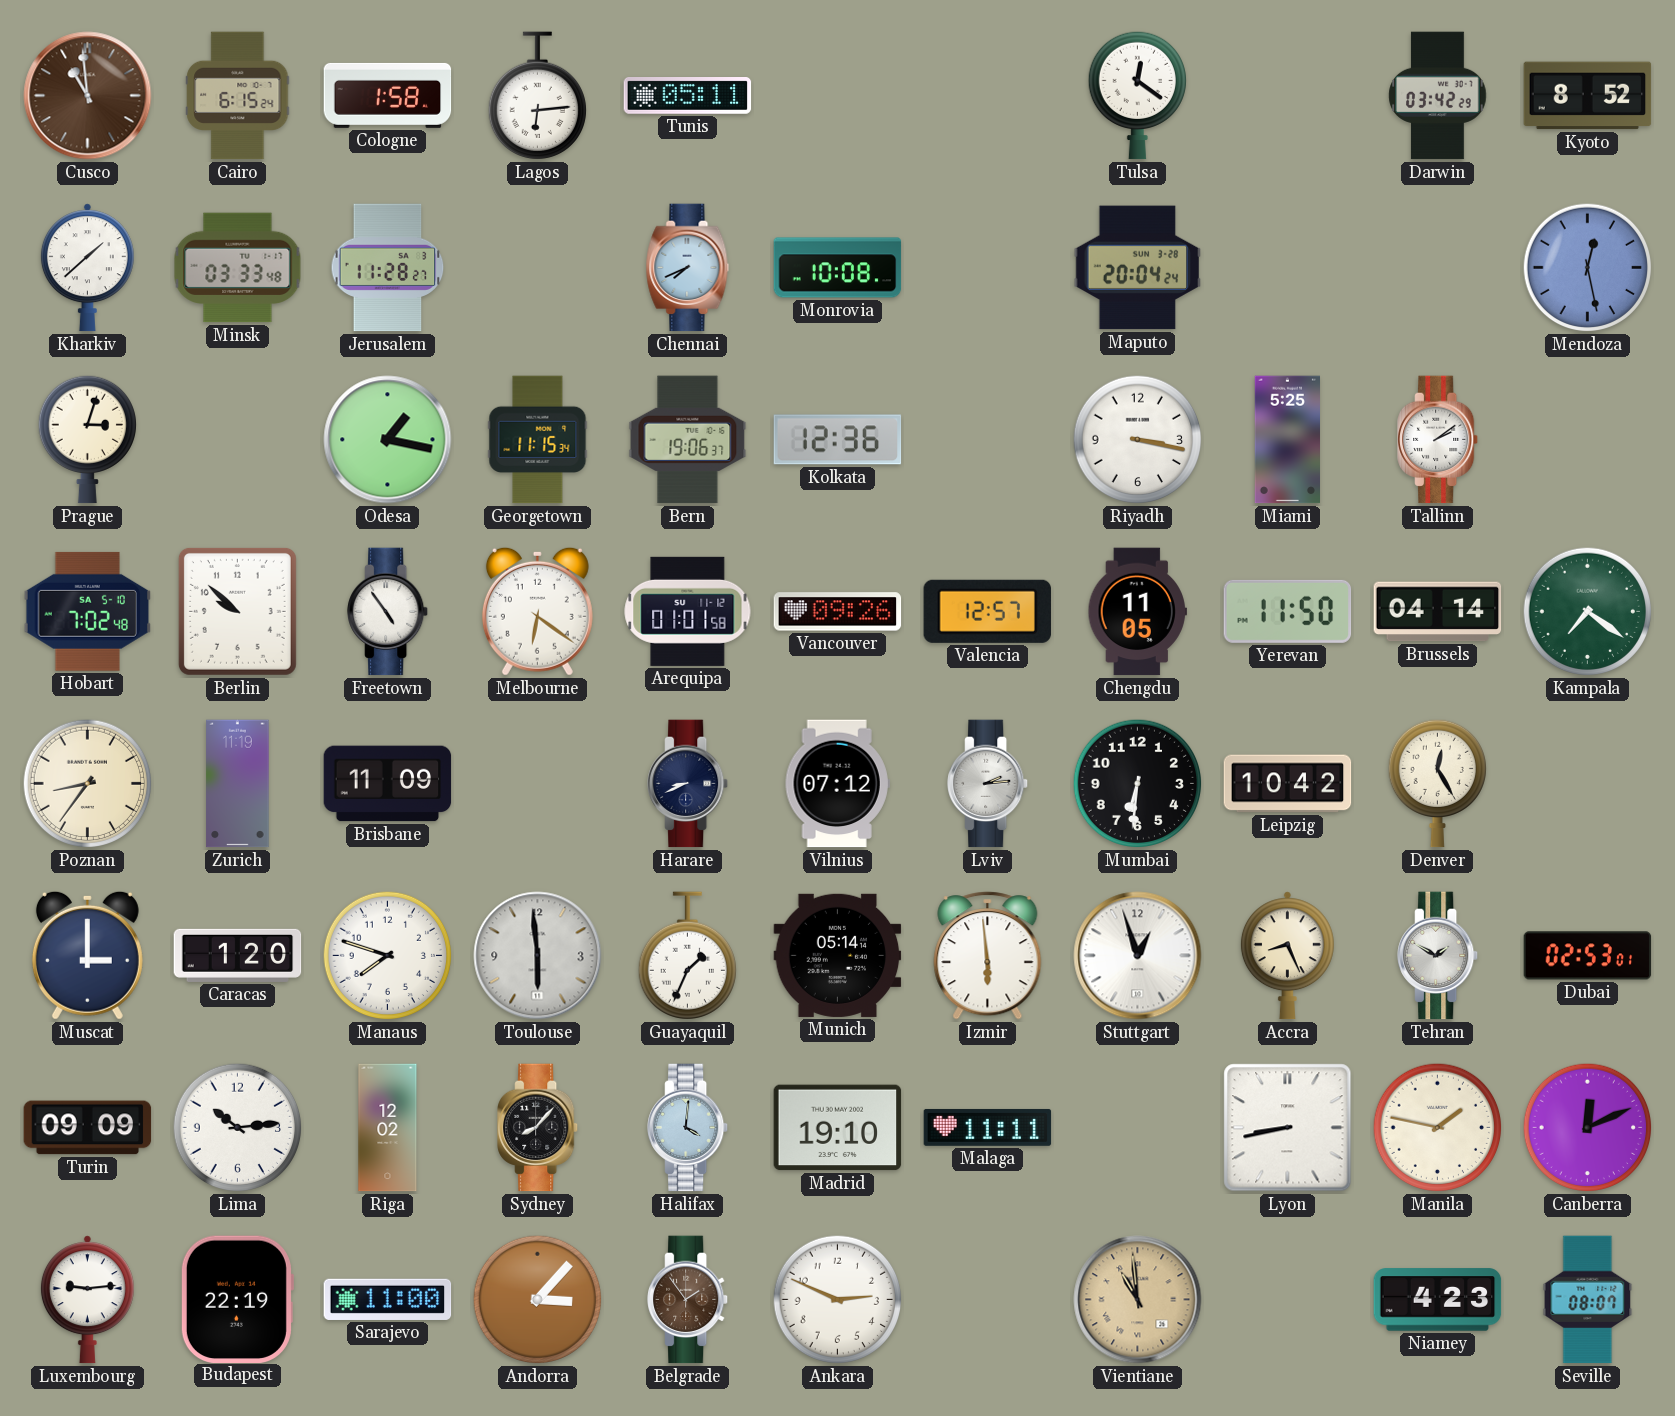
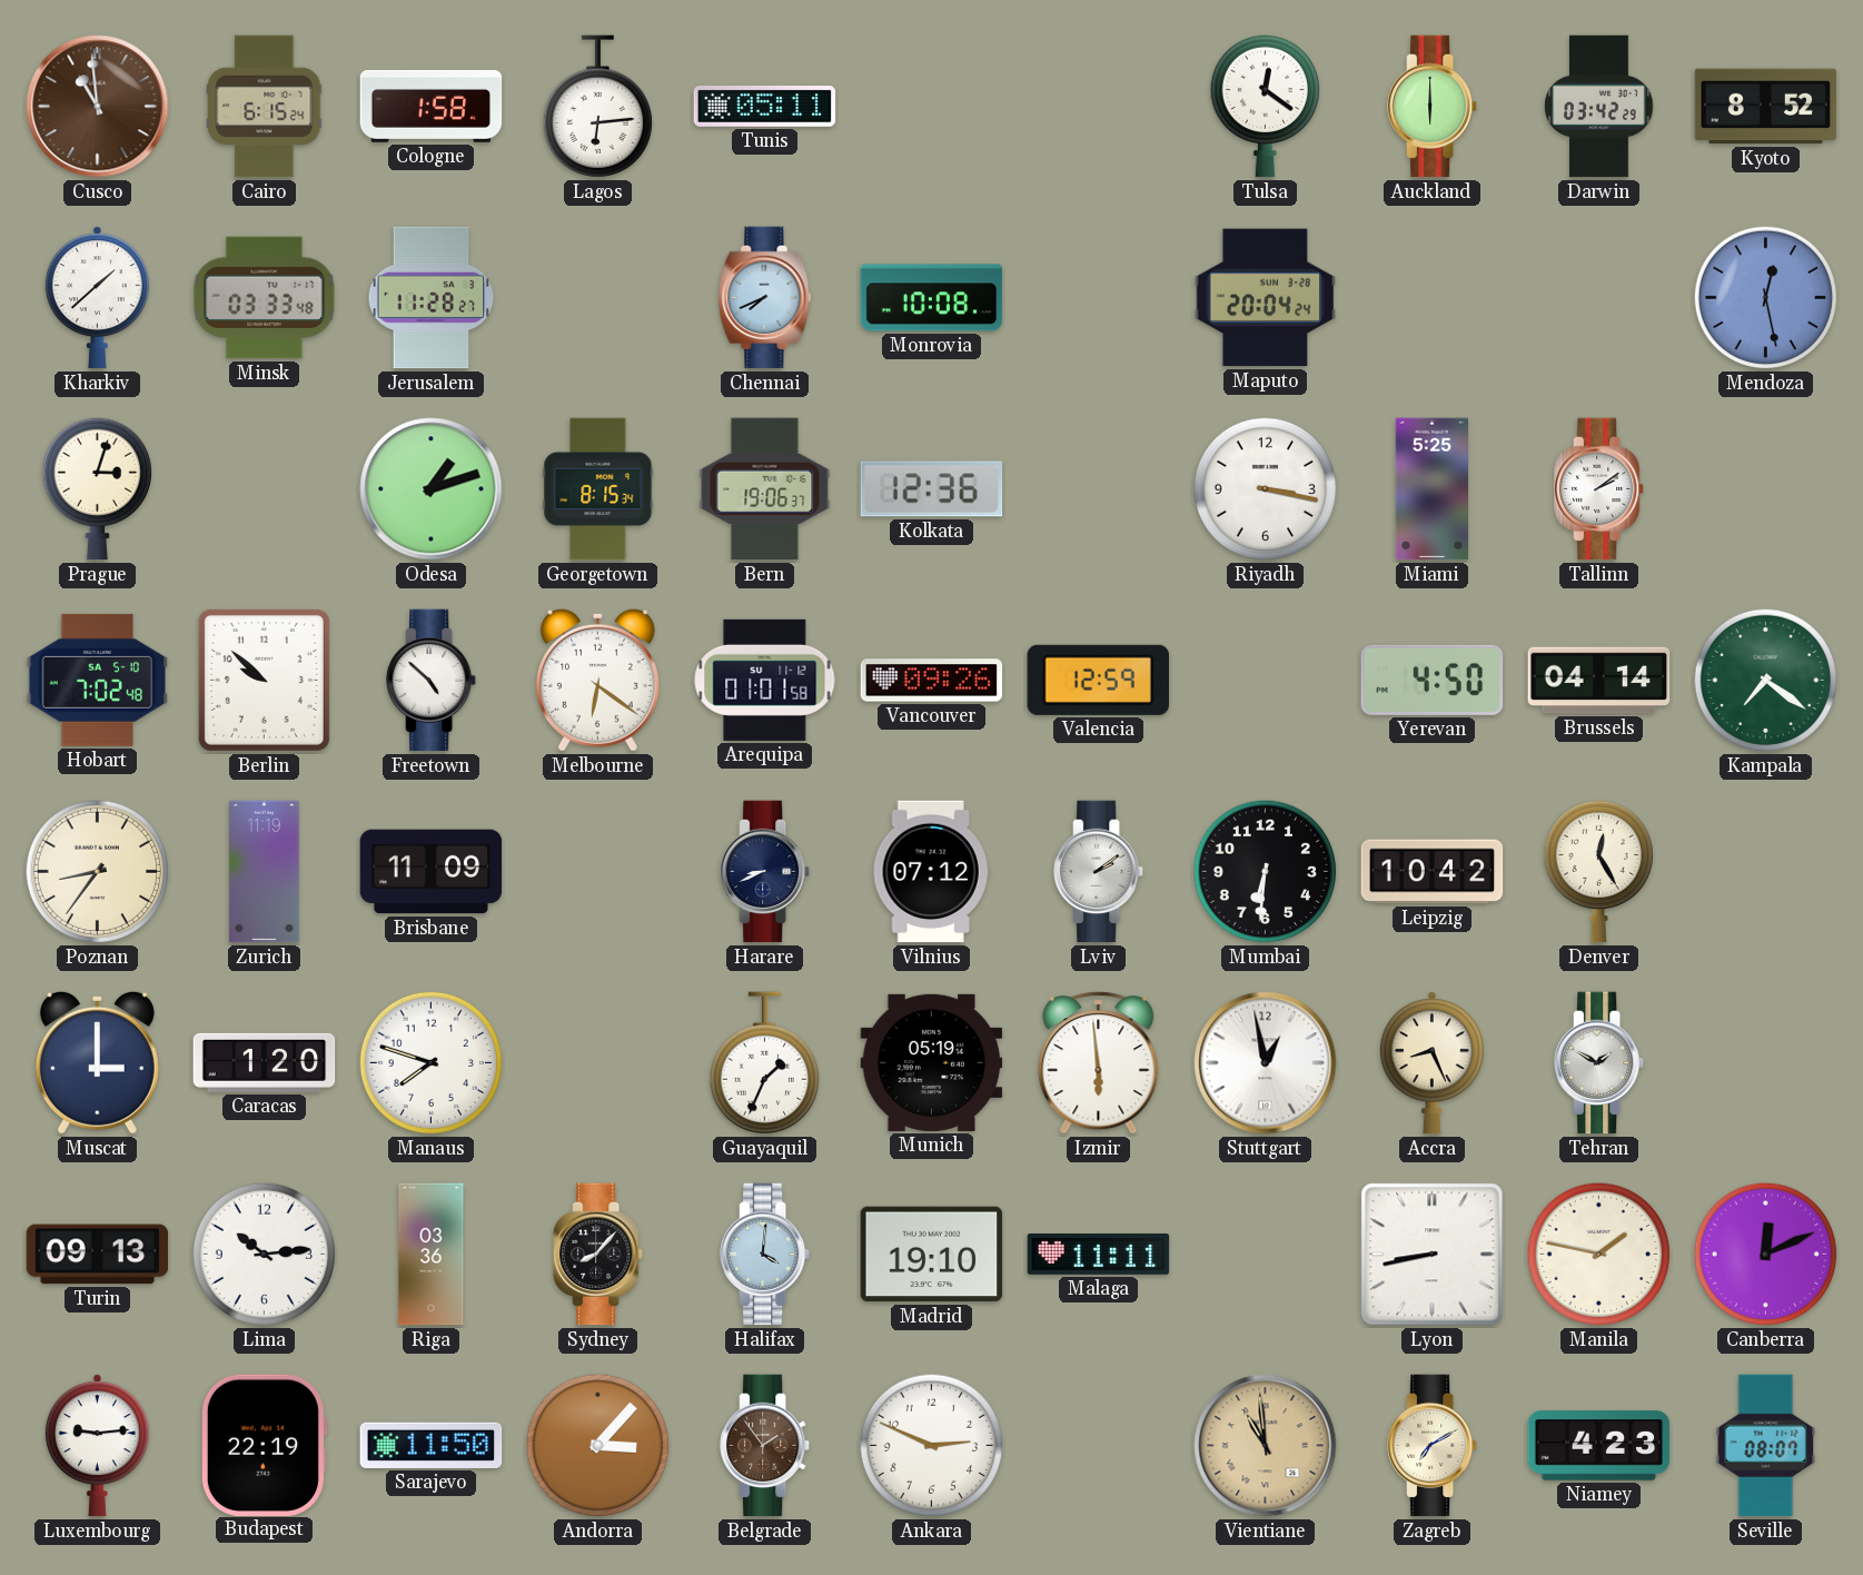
Auckland: none -> 6:00
Odesa: 1:17 -> 1:12
Georgetown: 11:15 -> 8:15
Freetown: 4:54 -> 4:52
Valencia: 12:57 -> 12:59
Chengdu: 11:05 -> none
Yerevan: 11:50 -> 4:50
Lviv: 2:14 -> 2:09
Toulouse: 5:59 -> none
Munich: 05:14 -> 05:19
Stuttgart: 12:57 -> 12:58
Dubai: 02:53 -> none
Turin: 09:09 -> 09:13
Riga: 12:02 -> 03:36
Sarajevo: 11:00 -> 11:50
Zagreb: none -> 7:10
